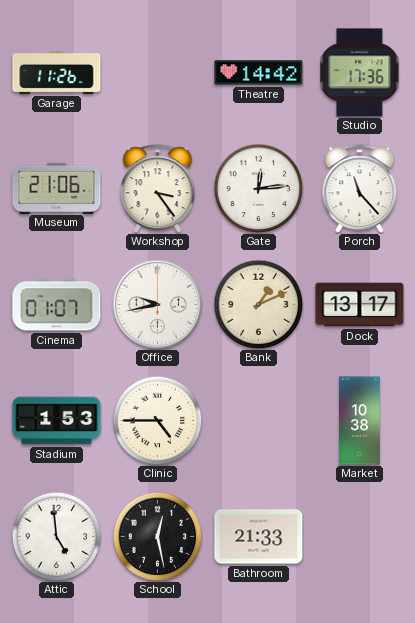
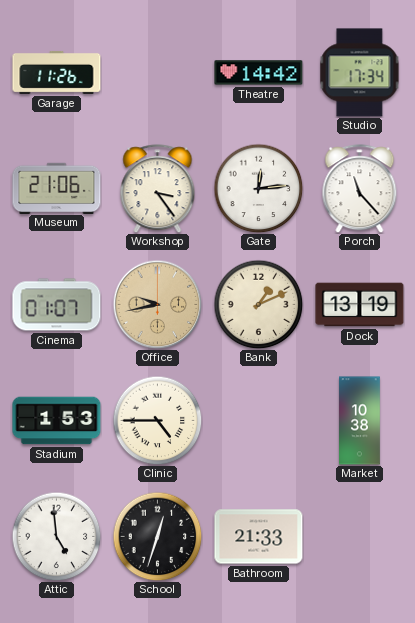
Studio: 17:36 -> 17:34
Office dial: white -> champagne
Dock: 13:17 -> 13:19
School: 12:28 -> 12:33
